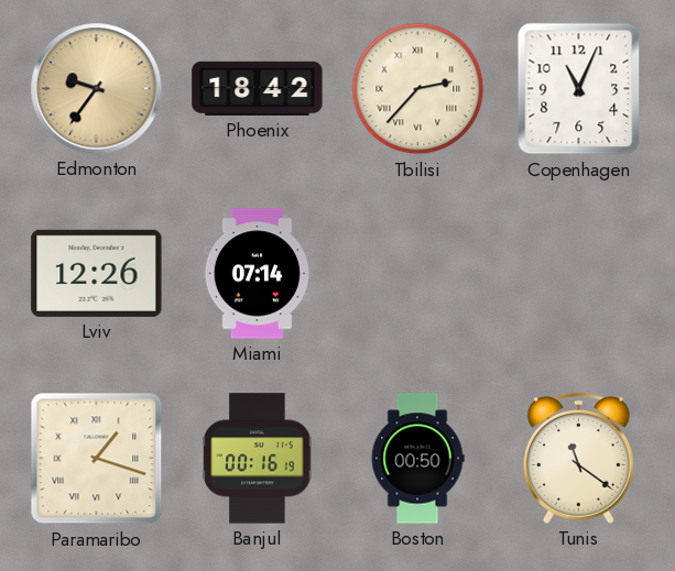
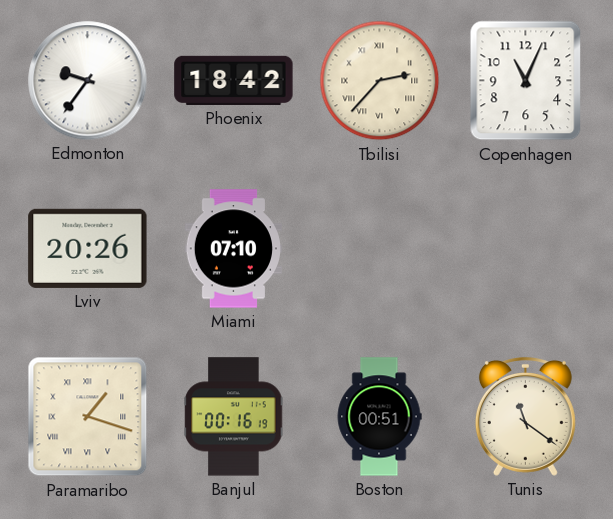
Edmonton dial: champagne -> white
Lviv: 12:26 -> 20:26
Miami: 07:14 -> 07:10
Boston: 00:50 -> 00:51
